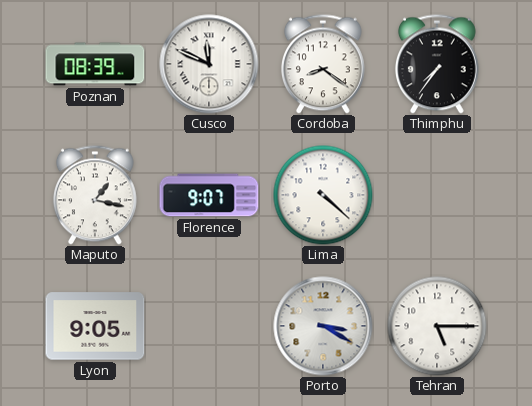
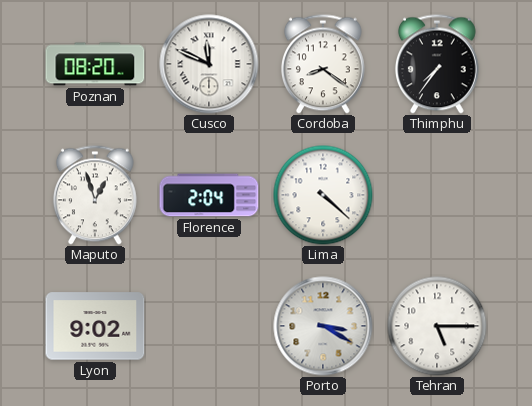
Poznan: 08:39 -> 08:20
Maputo: 1:17 -> 12:57
Florence: 9:07 -> 2:04
Lyon: 9:05 -> 9:02
